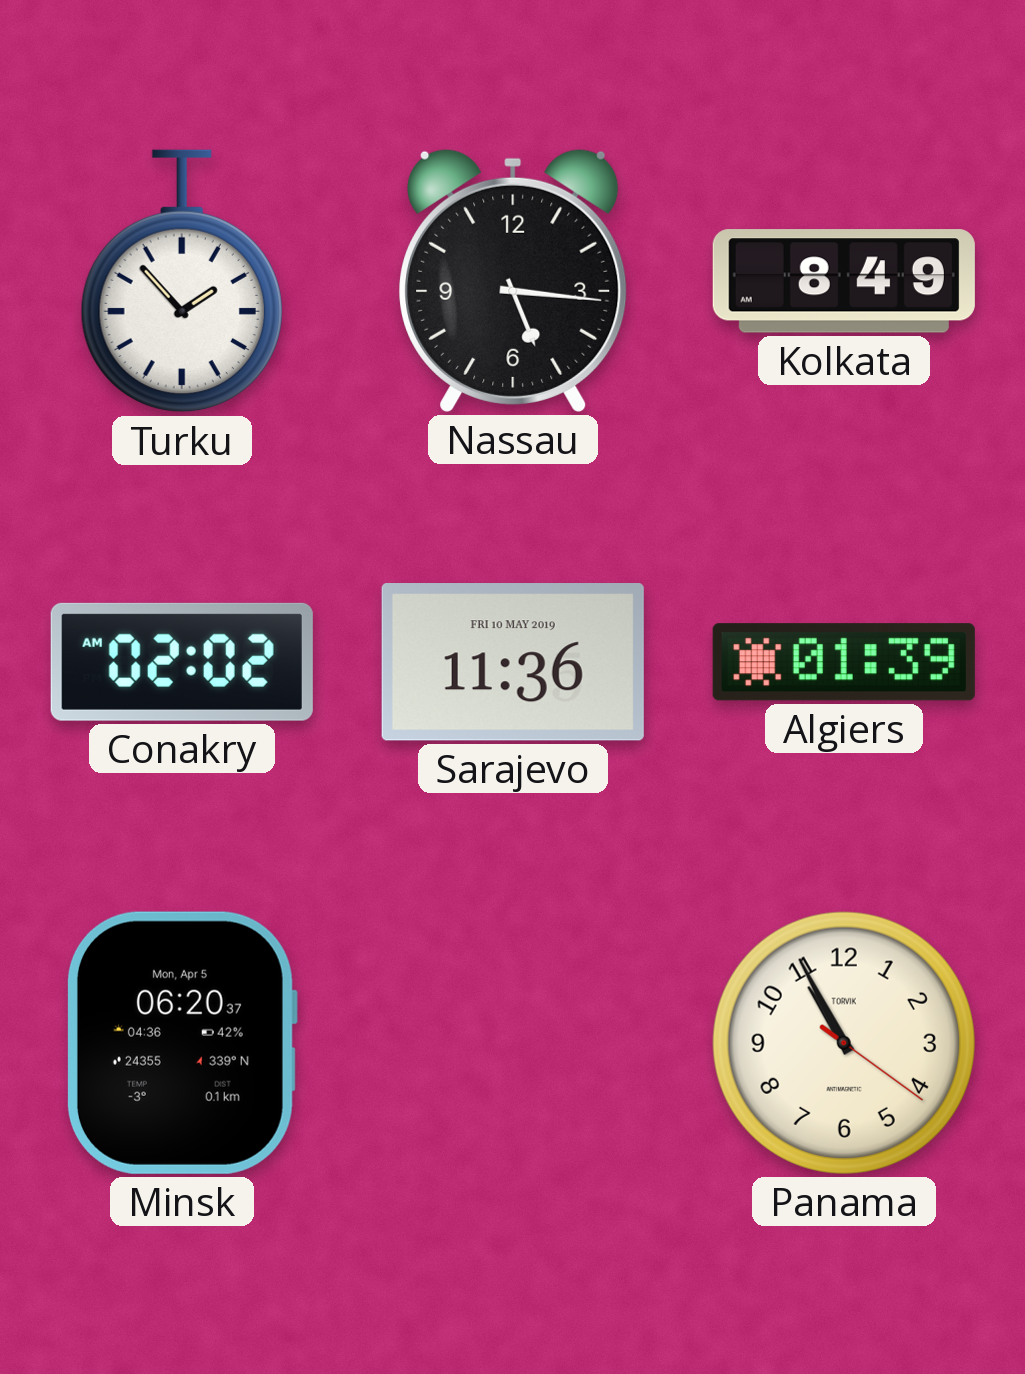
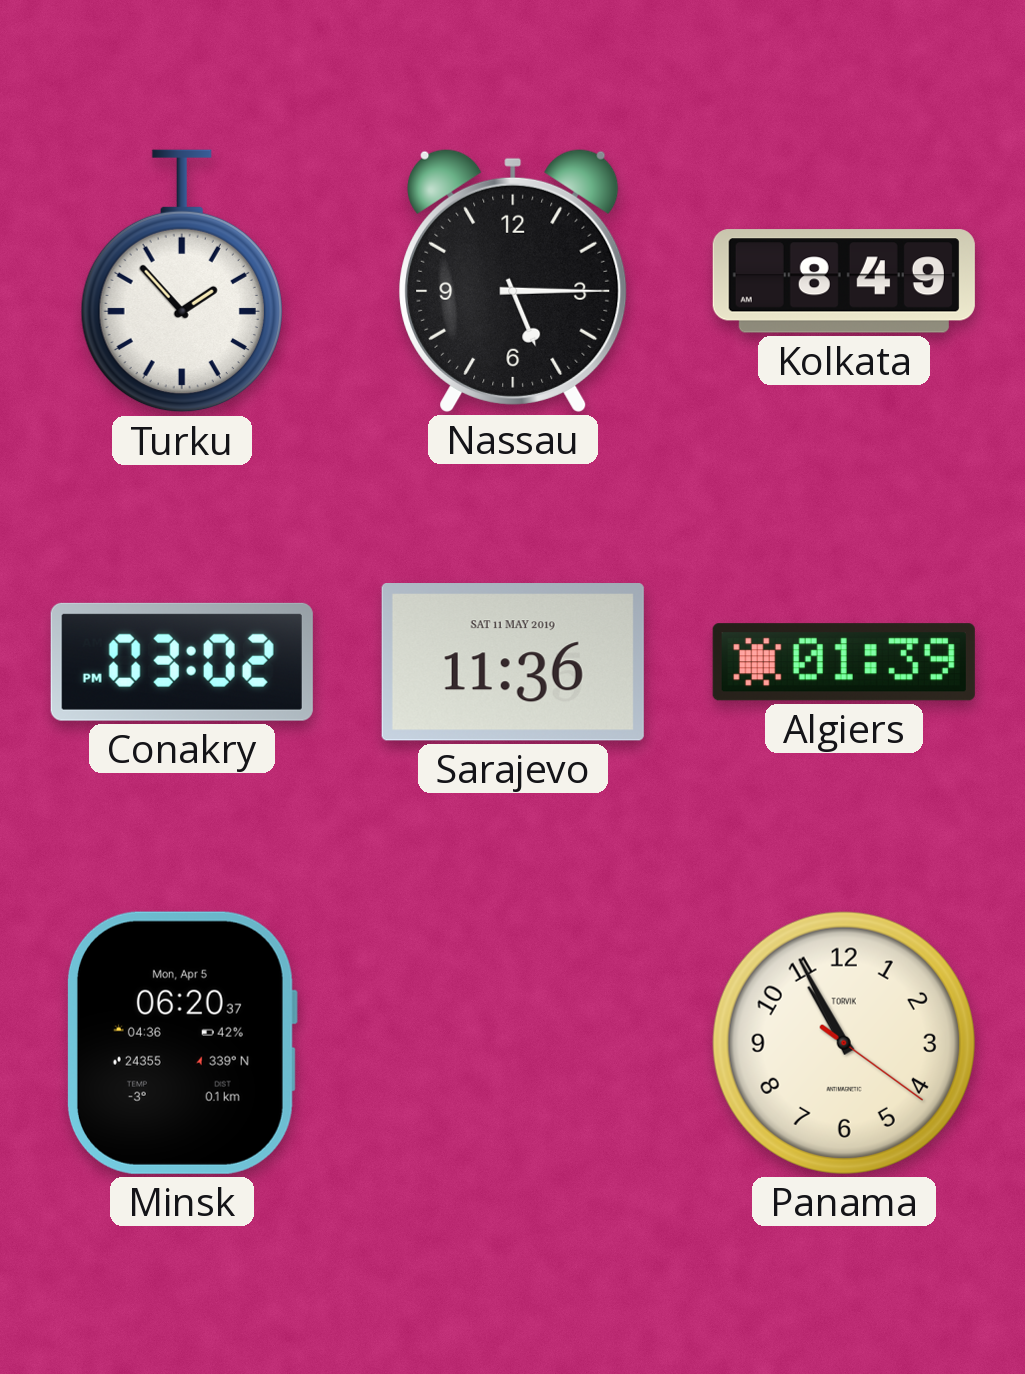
Nassau: 5:16 -> 5:15
Conakry: 02:02 -> 03:02
Sarajevo date: FRI 10 MAY 2019 -> SAT 11 MAY 2019
